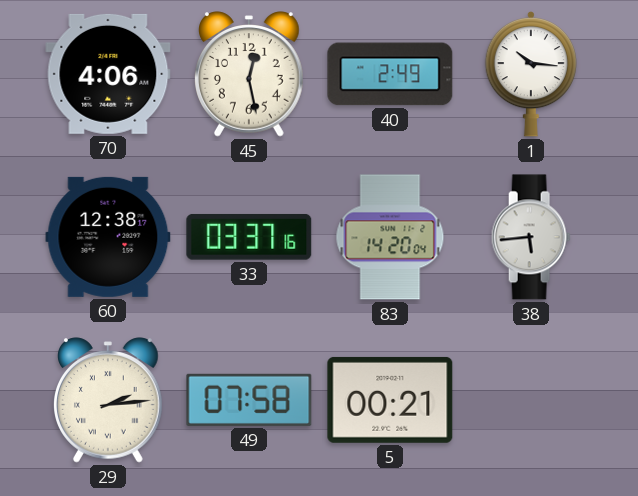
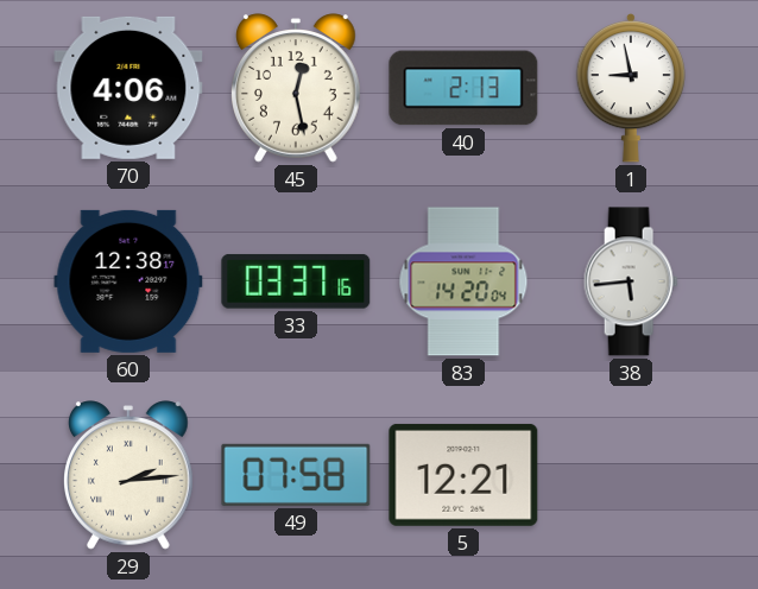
40: 2:49 -> 2:13
1: 10:16 -> 8:58
5: 00:21 -> 12:21
